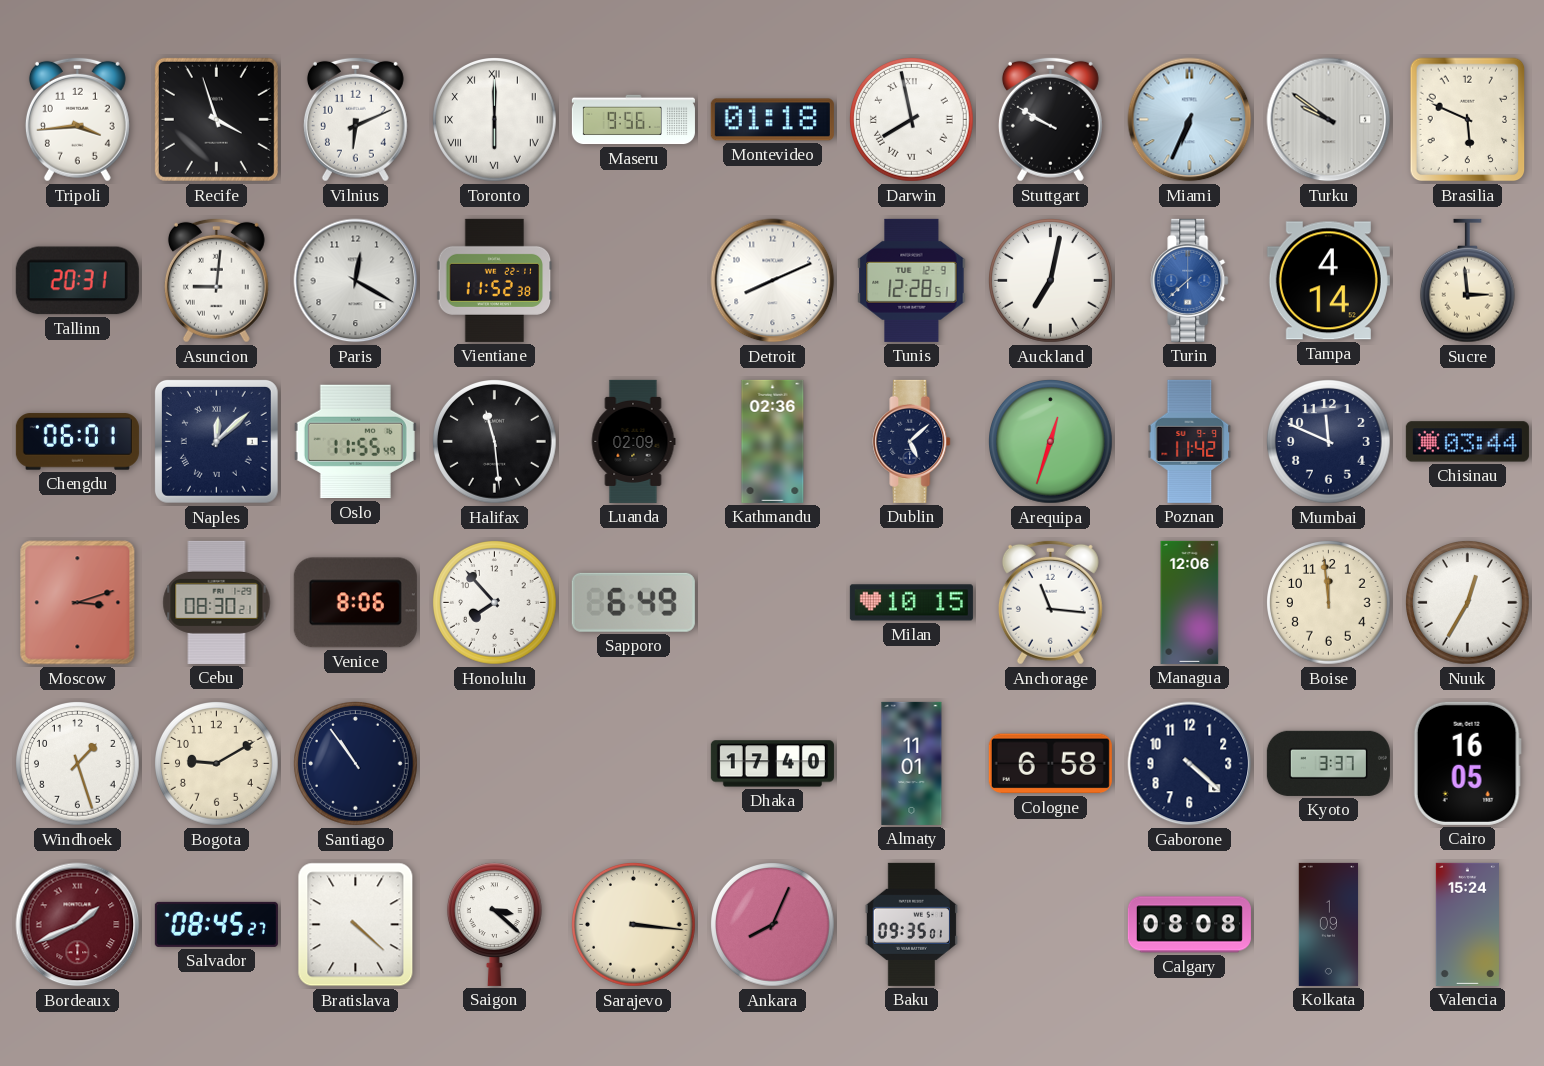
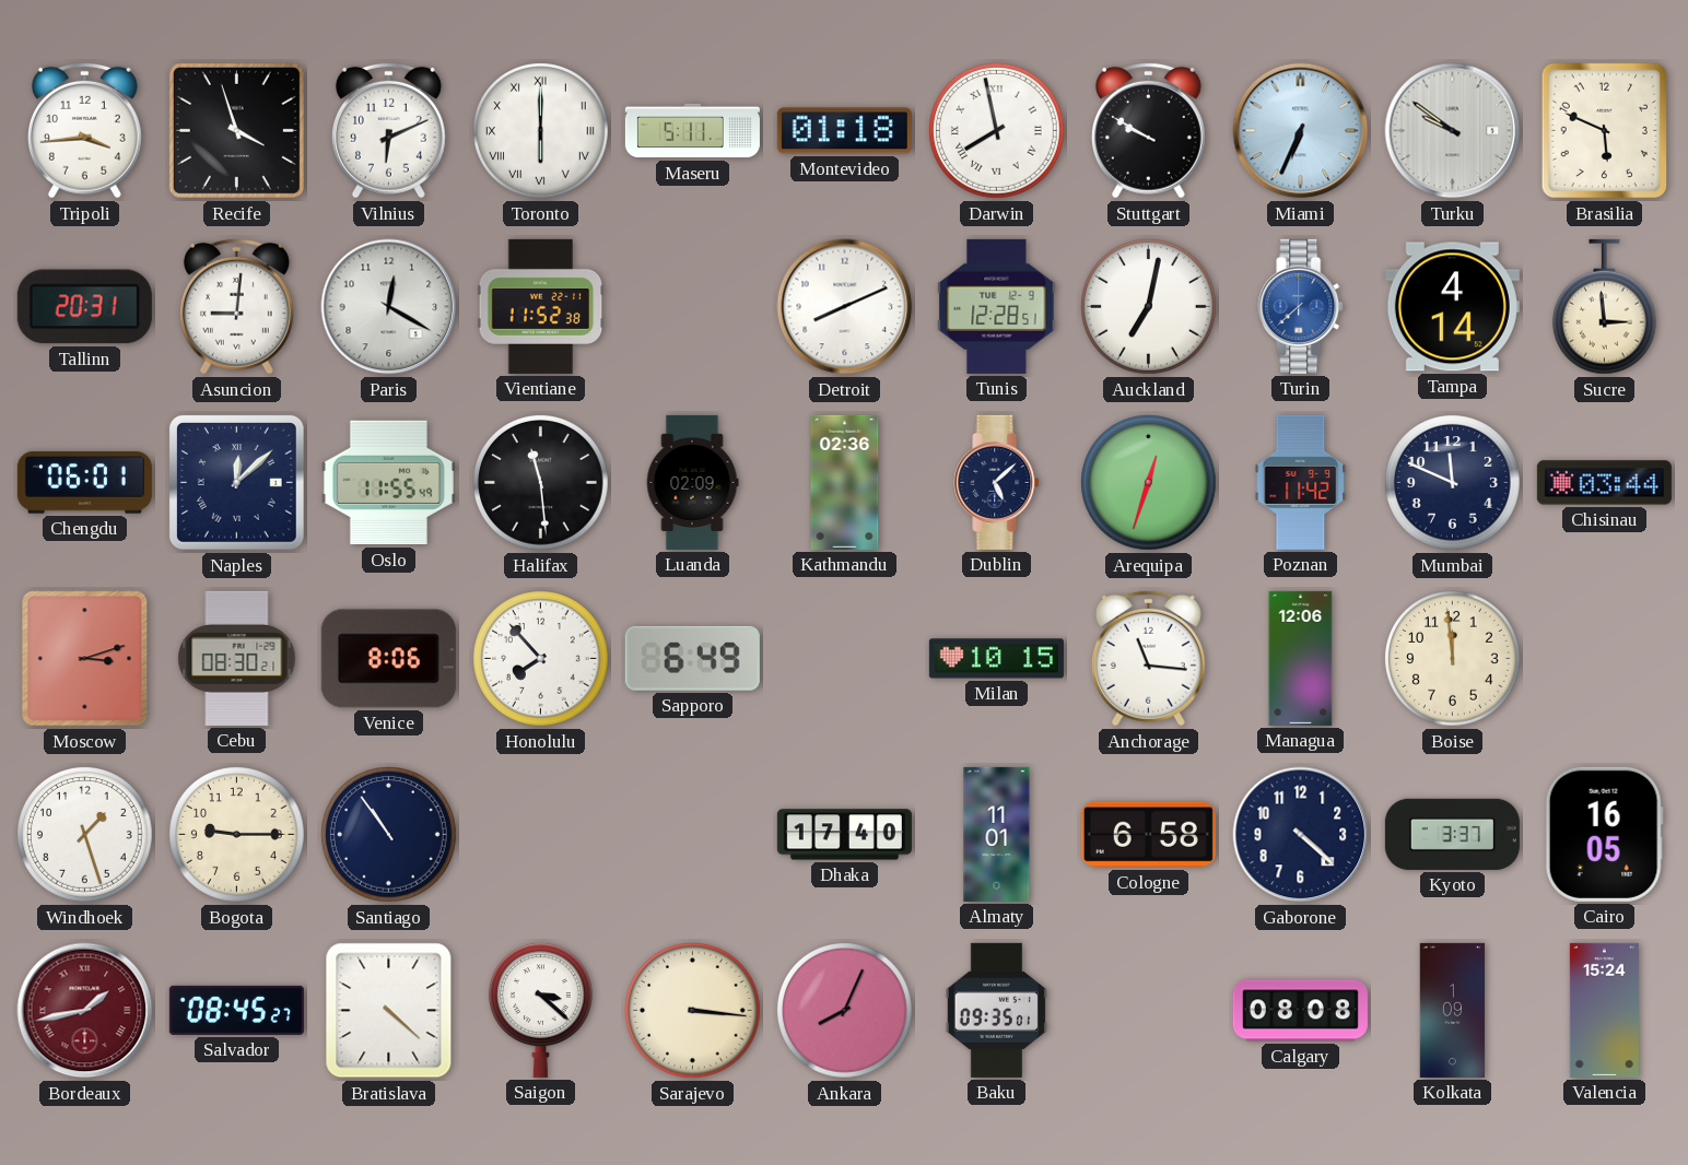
Maseru: 9:56 -> 5:11
Nuuk: 12:35 -> none
Bogota: 9:10 -> 9:15
Bordeaux: 1:41 -> 1:43
